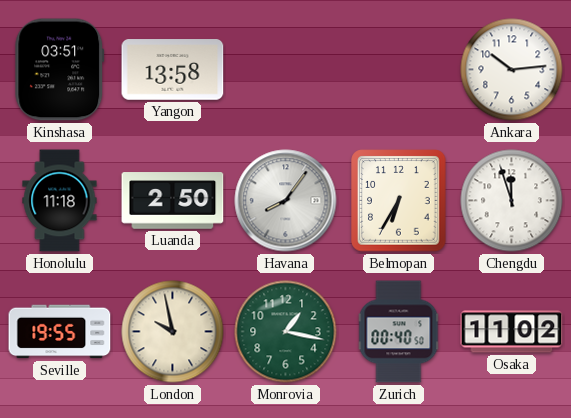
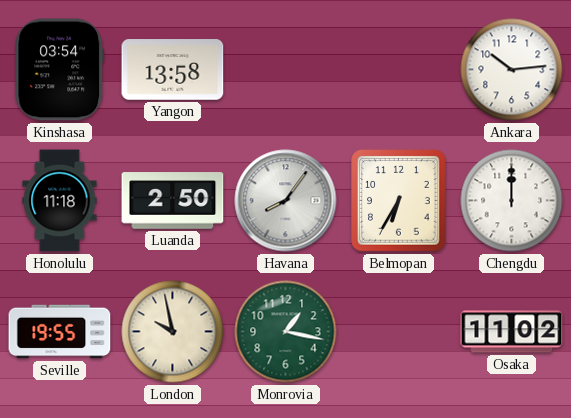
Kinshasa: 03:51 -> 03:54
Chengdu: 11:57 -> 12:00
Zurich: 00:40 -> none
